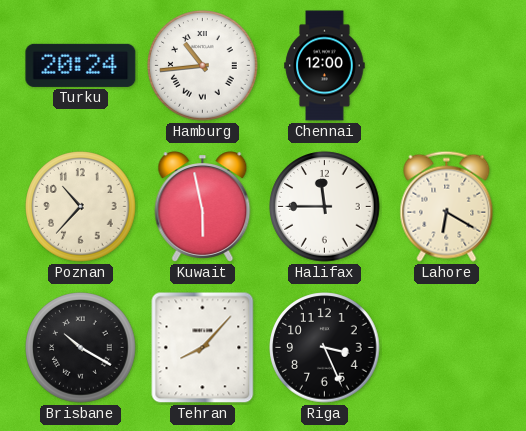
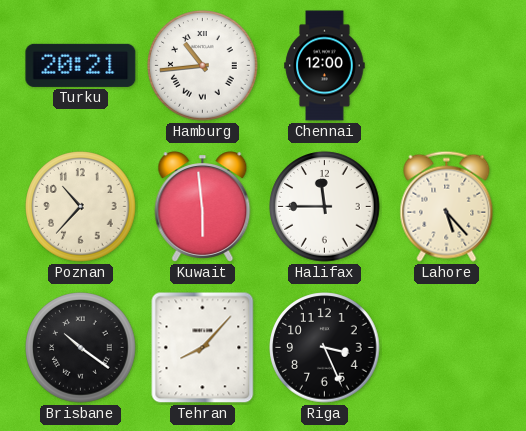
Turku: 20:24 -> 20:21
Kuwait: 5:58 -> 5:59
Lahore: 6:20 -> 5:23
Brisbane: 10:20 -> 10:21
